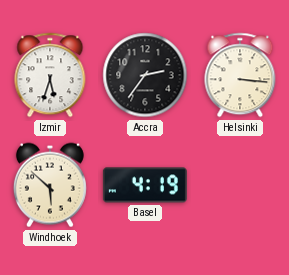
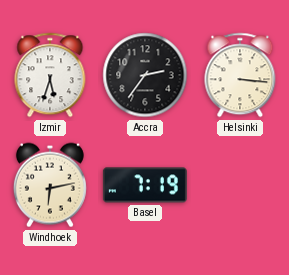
Windhoek: 5:52 -> 6:13
Basel: 4:19 -> 7:19
